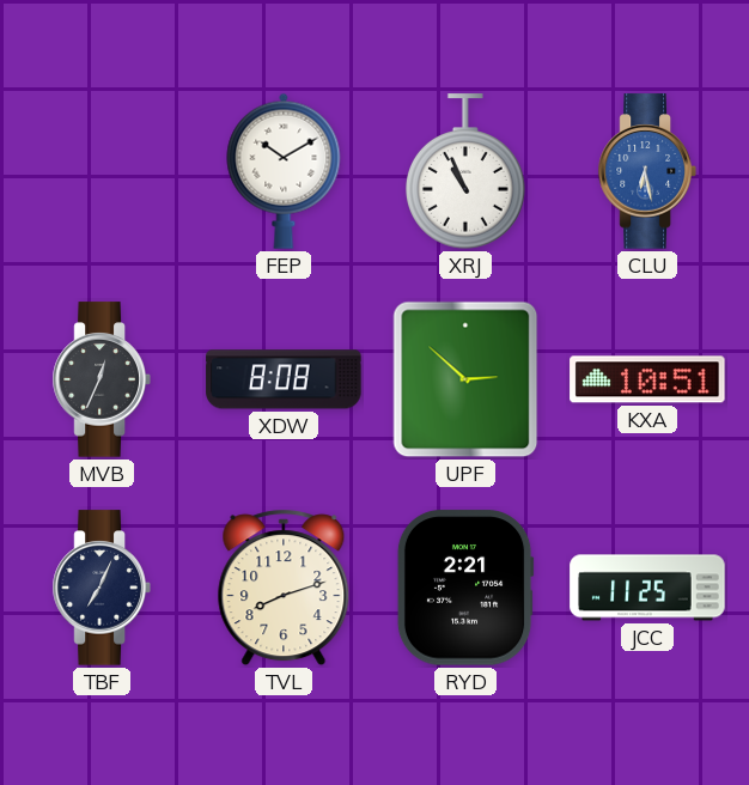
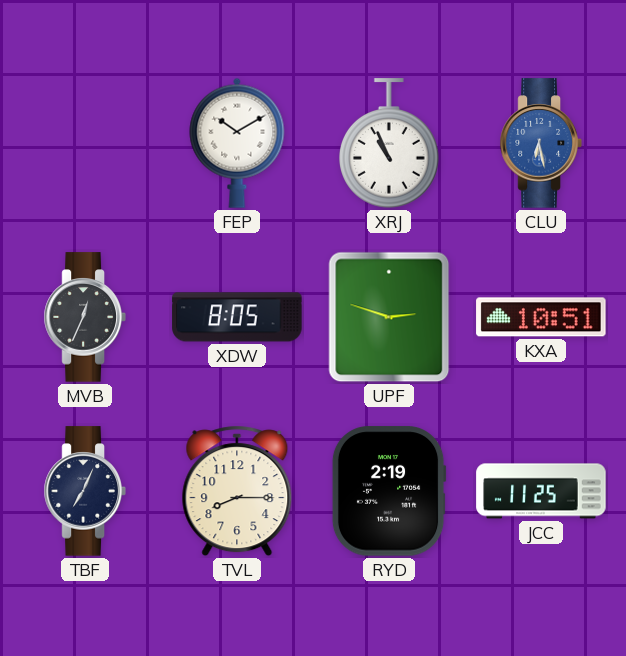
XDW: 8:08 -> 8:05
UPF: 2:52 -> 2:48
TVL: 8:12 -> 8:15
RYD: 2:21 -> 2:19
